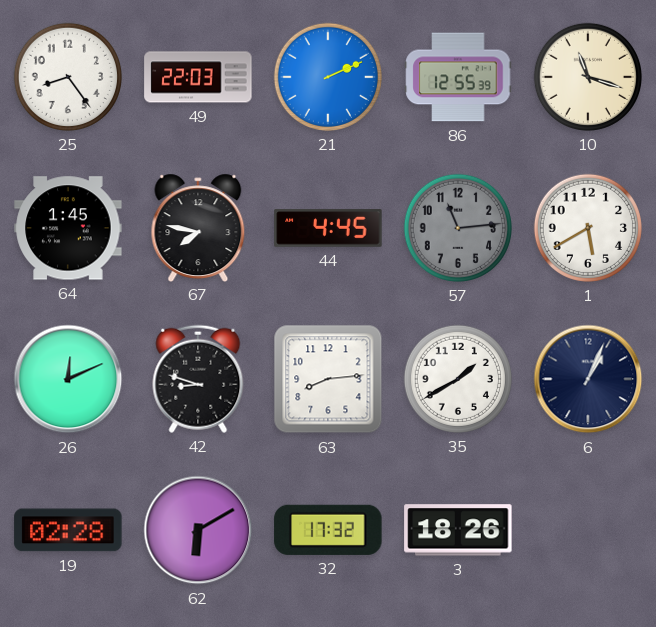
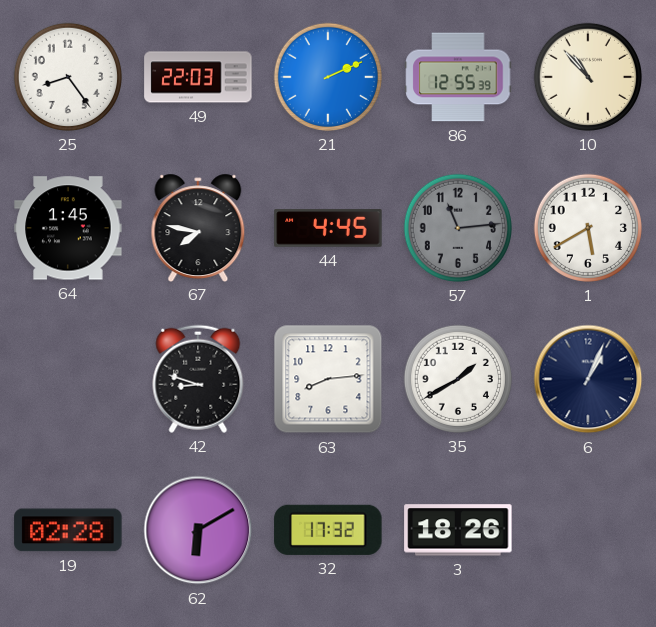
10: 11:18 -> 10:53
26: 12:11 -> none
